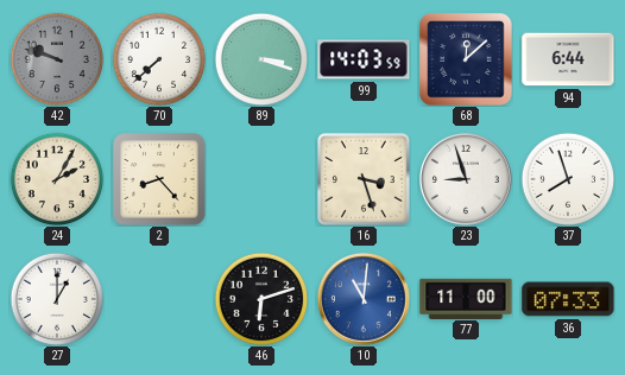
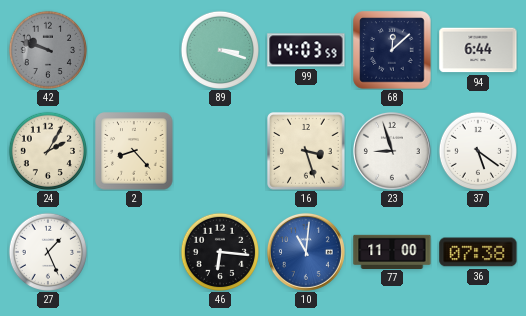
70: 7:38 -> none
37: 7:57 -> 5:21
27: 1:00 -> 1:26
46: 6:12 -> 6:16
36: 07:33 -> 07:38
